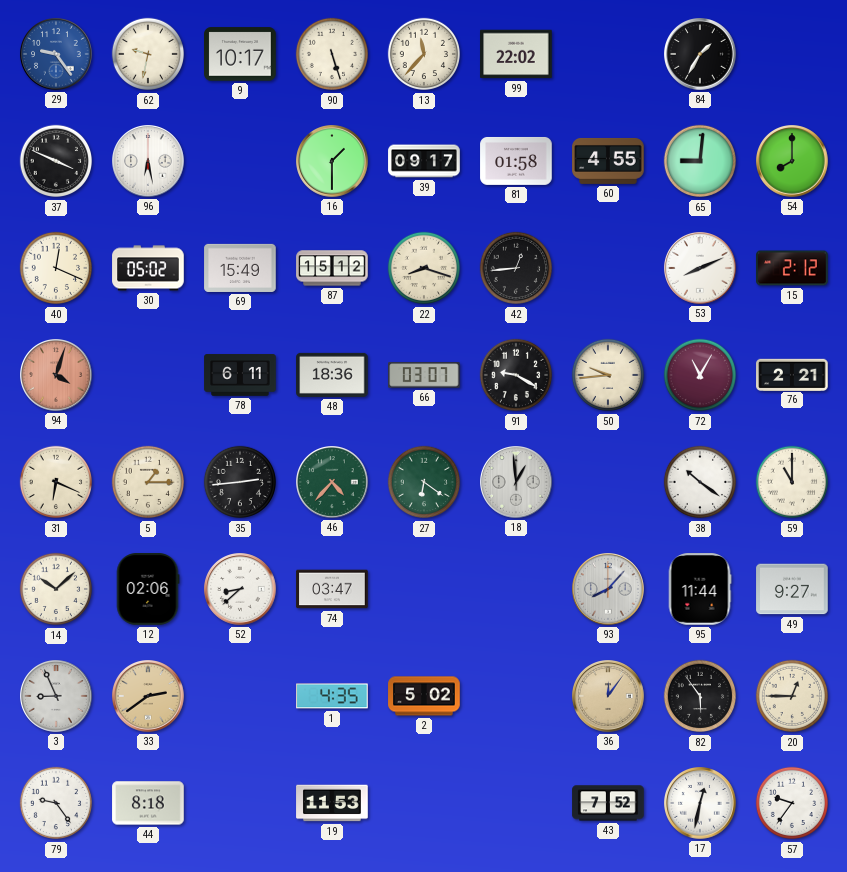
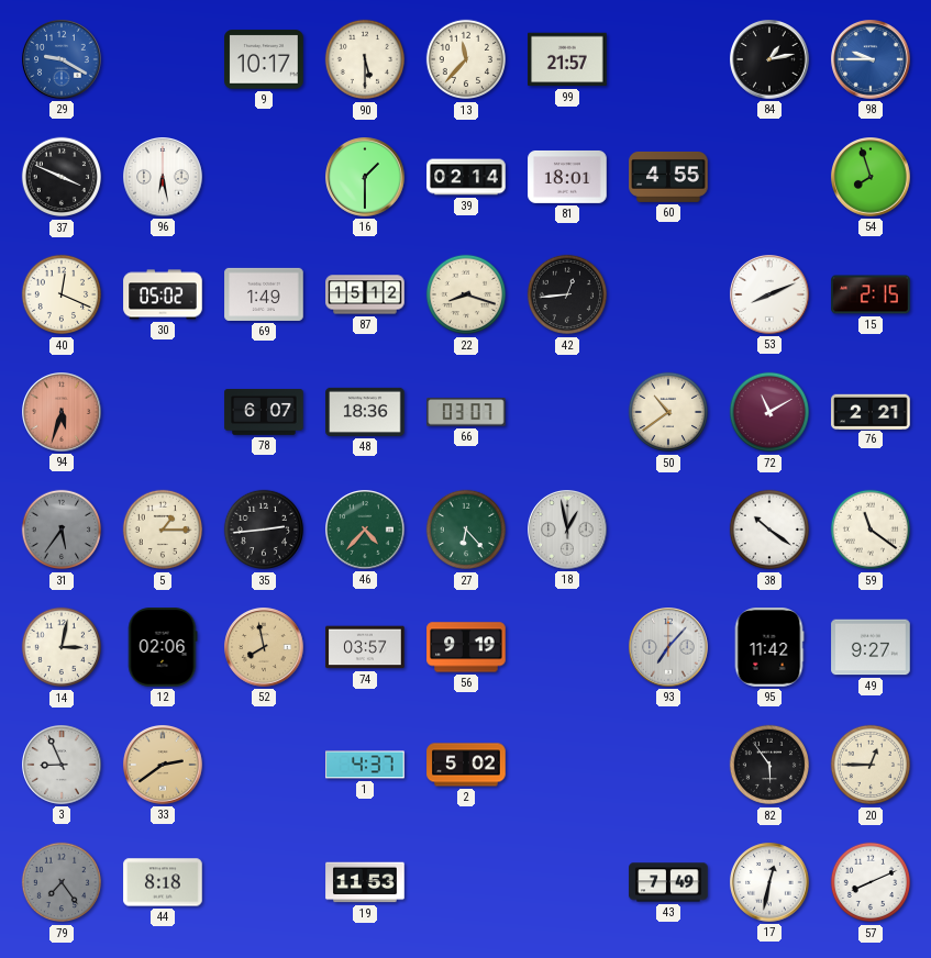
29: 9:24 -> 9:20
62: 9:32 -> none
90: 5:27 -> 5:30
99: 22:02 -> 21:57
84: 1:35 -> 1:13
98: none -> 9:45
39: 09:17 -> 02:14
81: 01:58 -> 18:01
65: 9:01 -> none
54: 8:00 -> 7:57
69: 15:49 -> 1:49
15: 2:12 -> 2:15
94: 4:03 -> 5:33
78: 6:11 -> 6:07
91: 9:20 -> none
50: 9:44 -> 10:39
72: 11:05 -> 11:10
31: 6:19 -> 5:36
31 dial: cream -> grey
27: 6:21 -> 6:23
18: 12:59 -> 12:58
59: 11:00 -> 11:21
14: 10:08 -> 3:02
52: 8:38 -> 7:58
52 dial: white -> champagne
74: 03:47 -> 03:57
56: none -> 9:19
93: 8:07 -> 7:07
95: 11:44 -> 11:42
1: 4:35 -> 4:37
36: 12:06 -> none
79: 9:24 -> 7:24
79 dial: white -> grey
43: 7:52 -> 7:49
57: 9:36 -> 8:11
